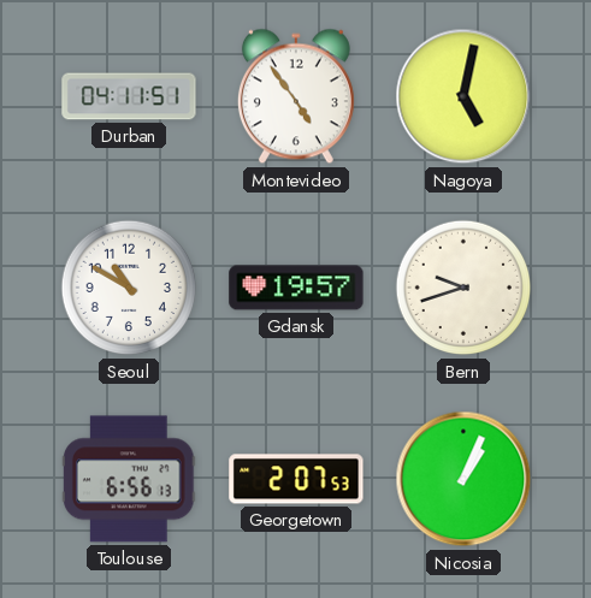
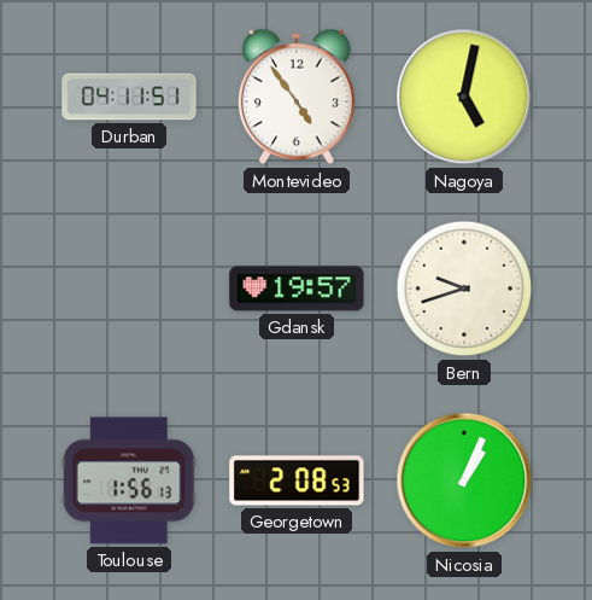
Seoul: 10:50 -> none
Toulouse: 6:56 -> 1:56
Georgetown: 2:07 -> 2:08
